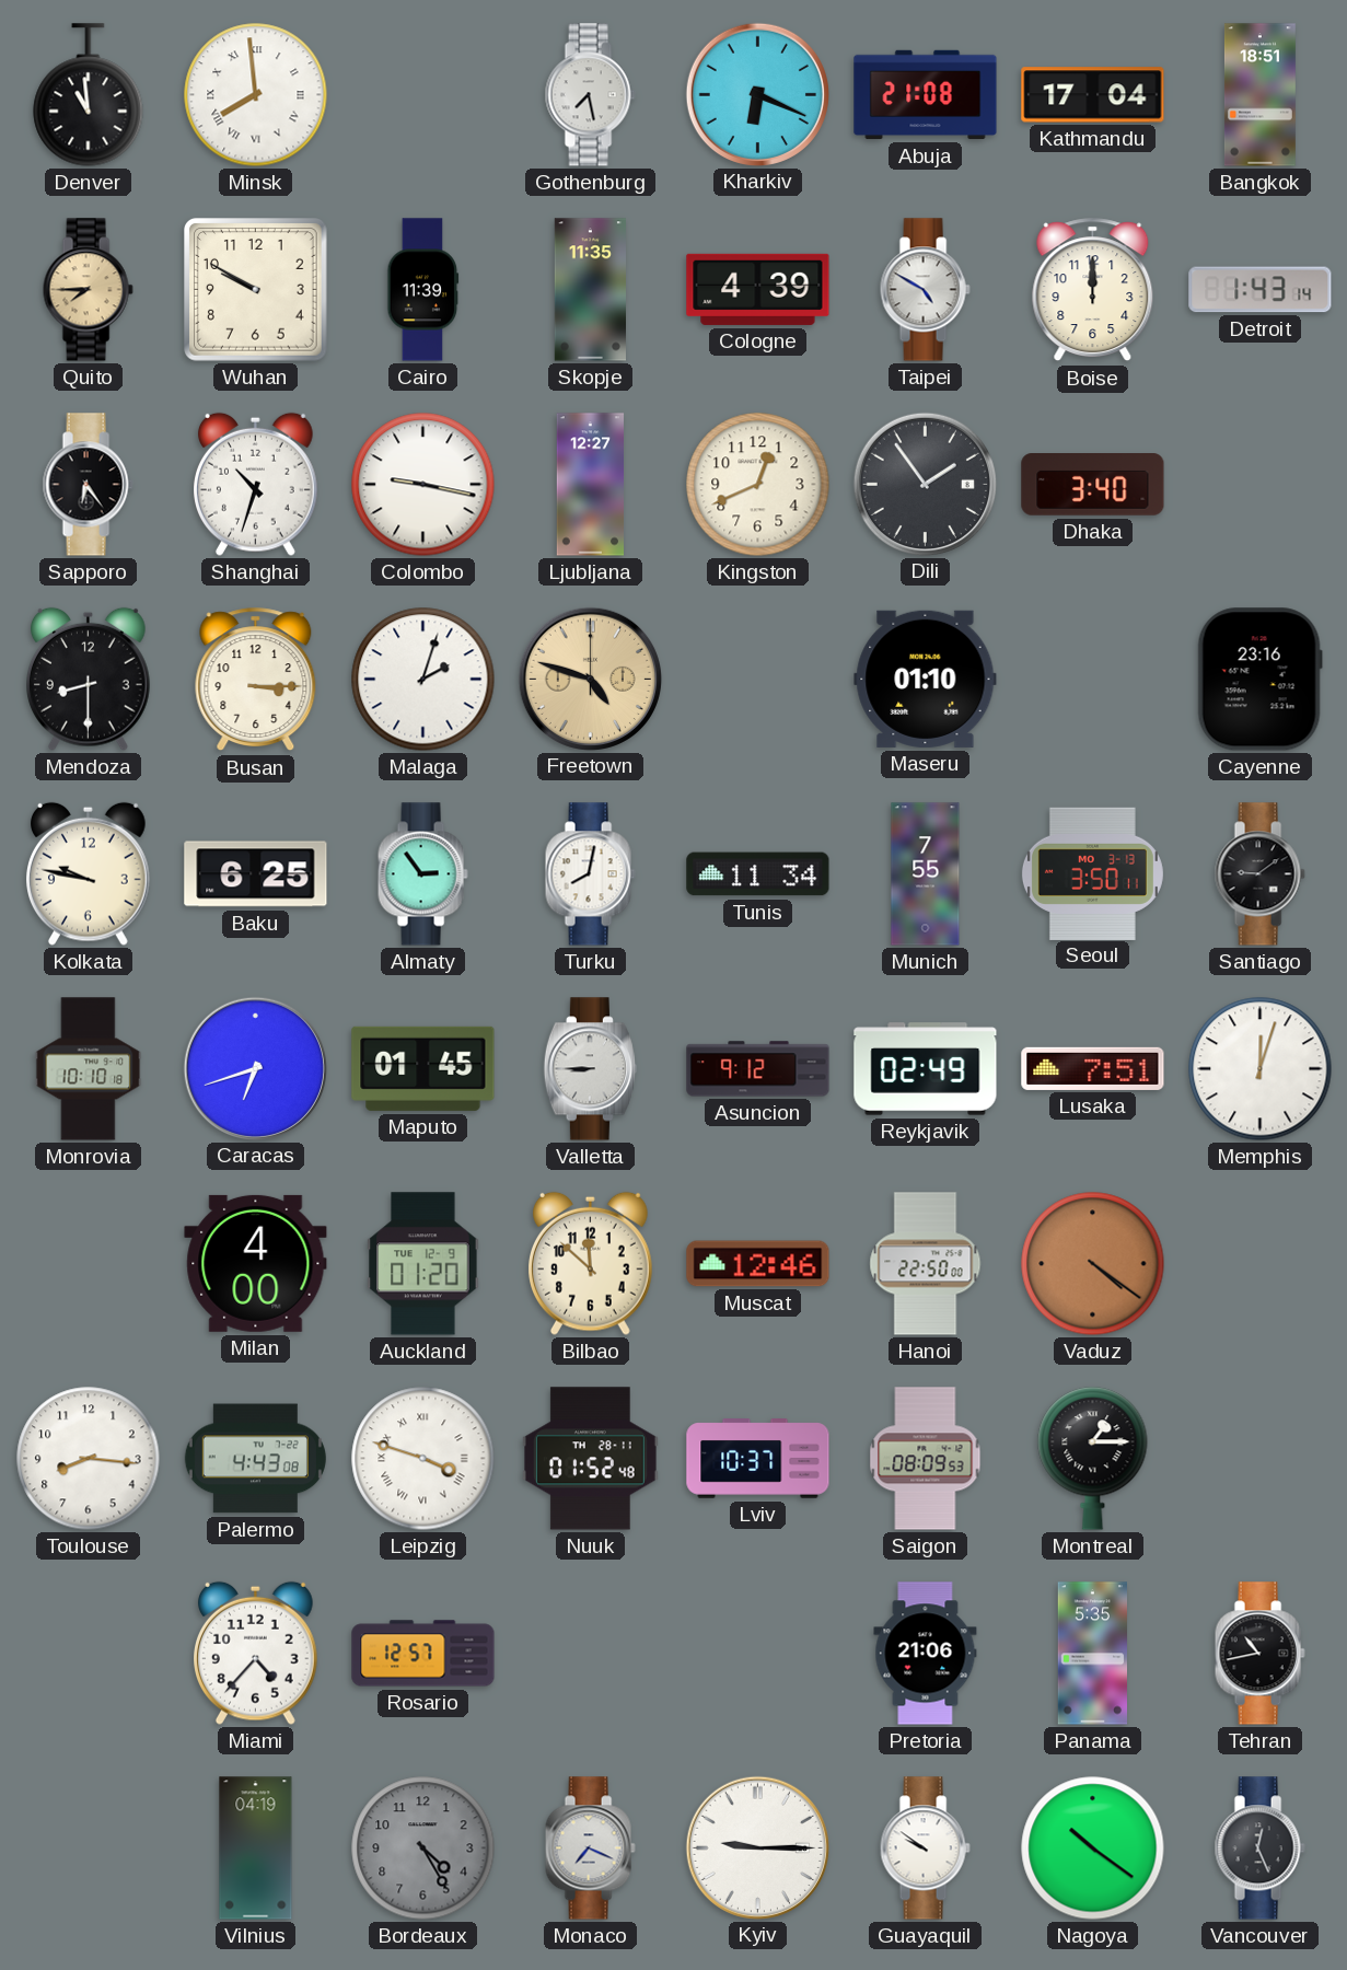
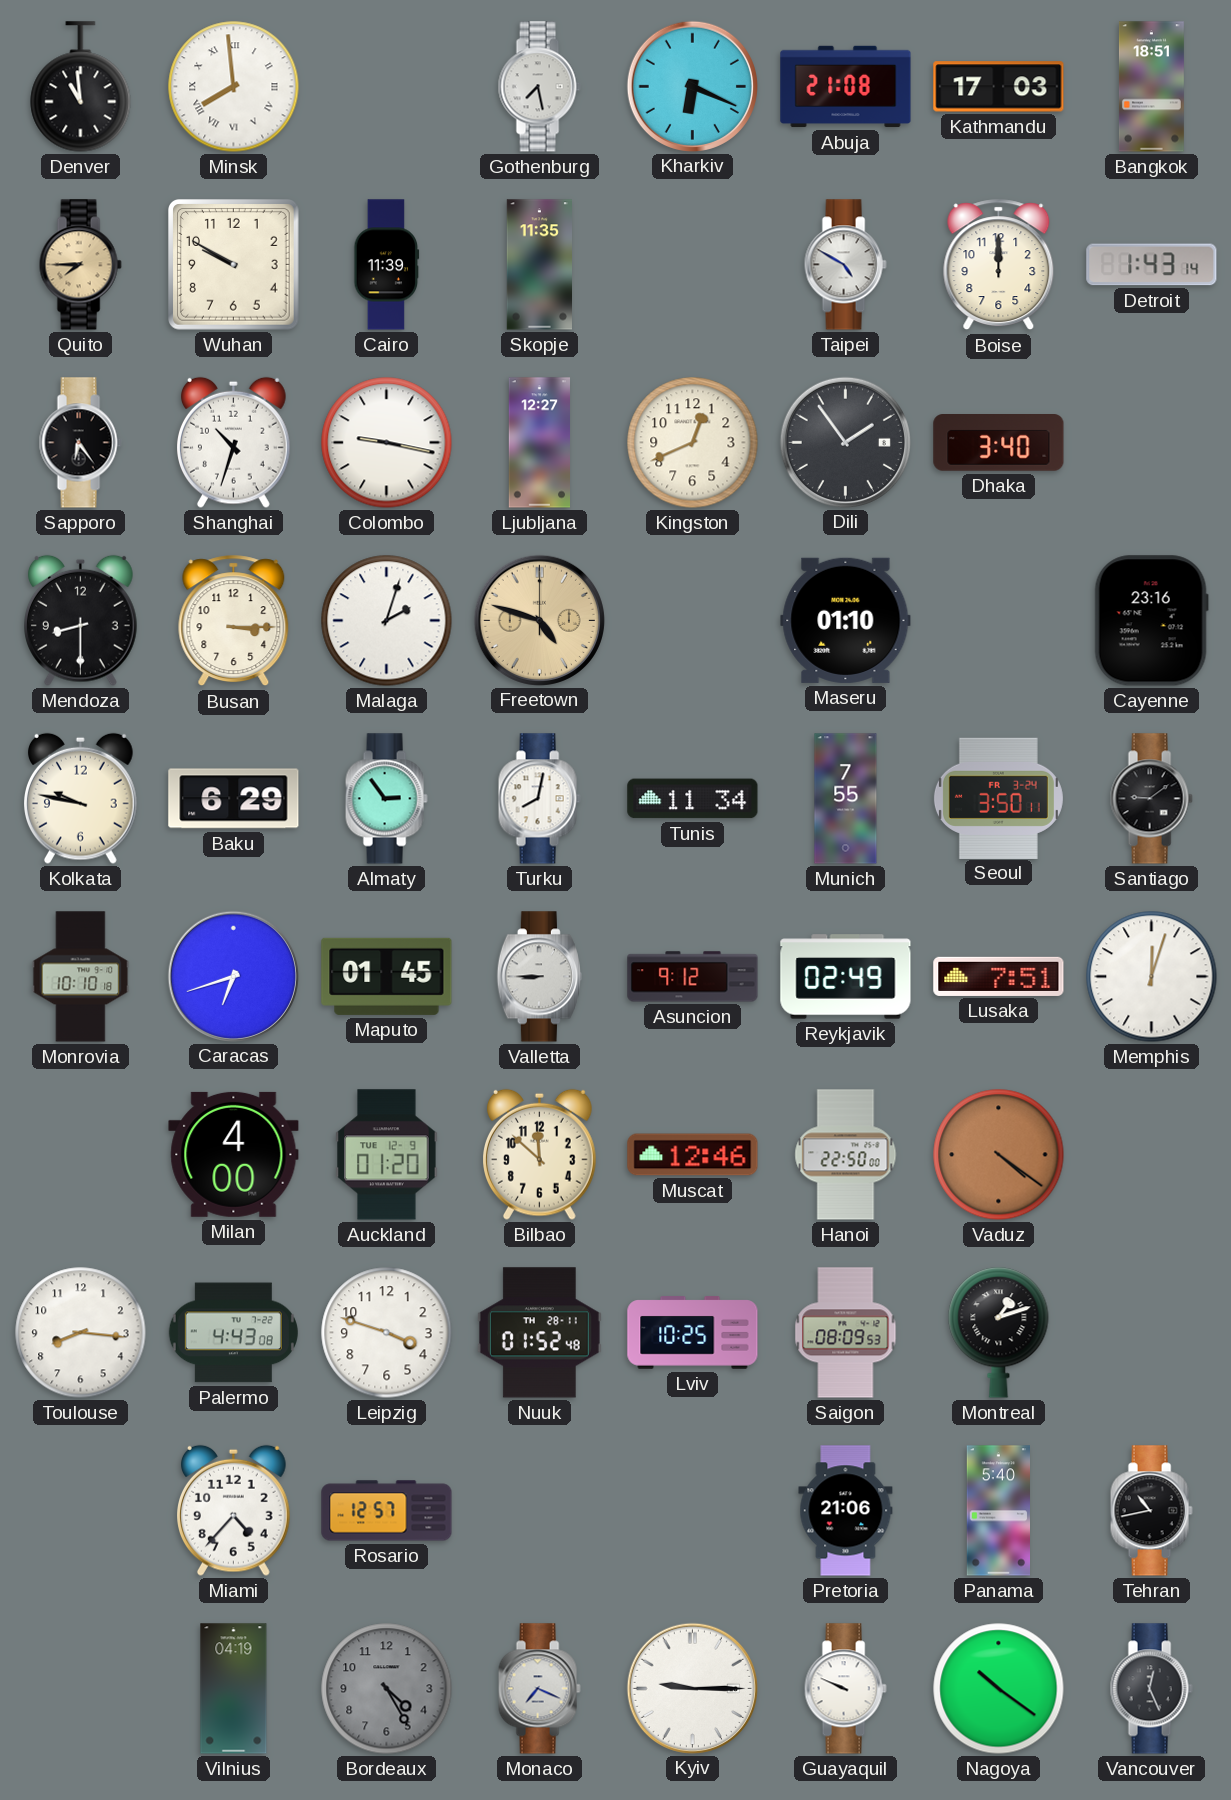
Kathmandu: 17:04 -> 17:03
Cologne: 4:39 -> none
Baku: 6:25 -> 6:29
Seoul date: MO 3-13 -> FR 3-24
Leipzig numerals: Roman -> Arabic
Lviv: 10:37 -> 10:25
Montreal: 1:15 -> 1:12
Panama: 5:35 -> 5:40
Guayaquil: 9:51 -> 9:49
